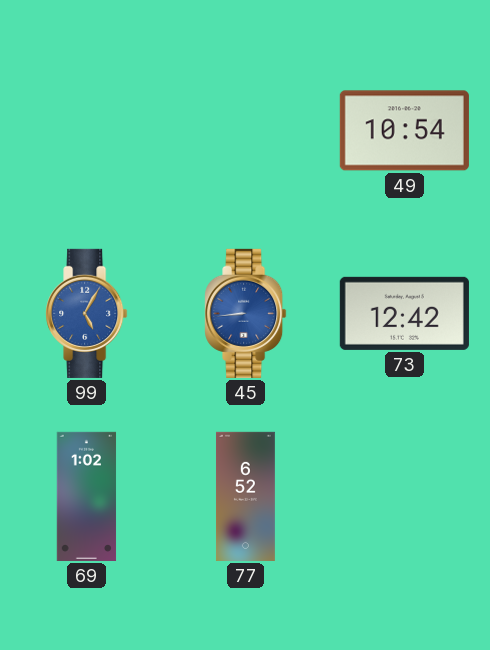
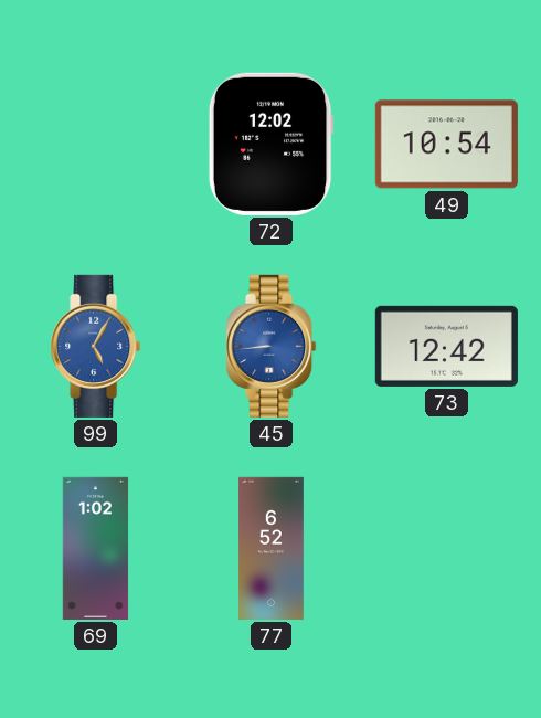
72: none -> 12:02
